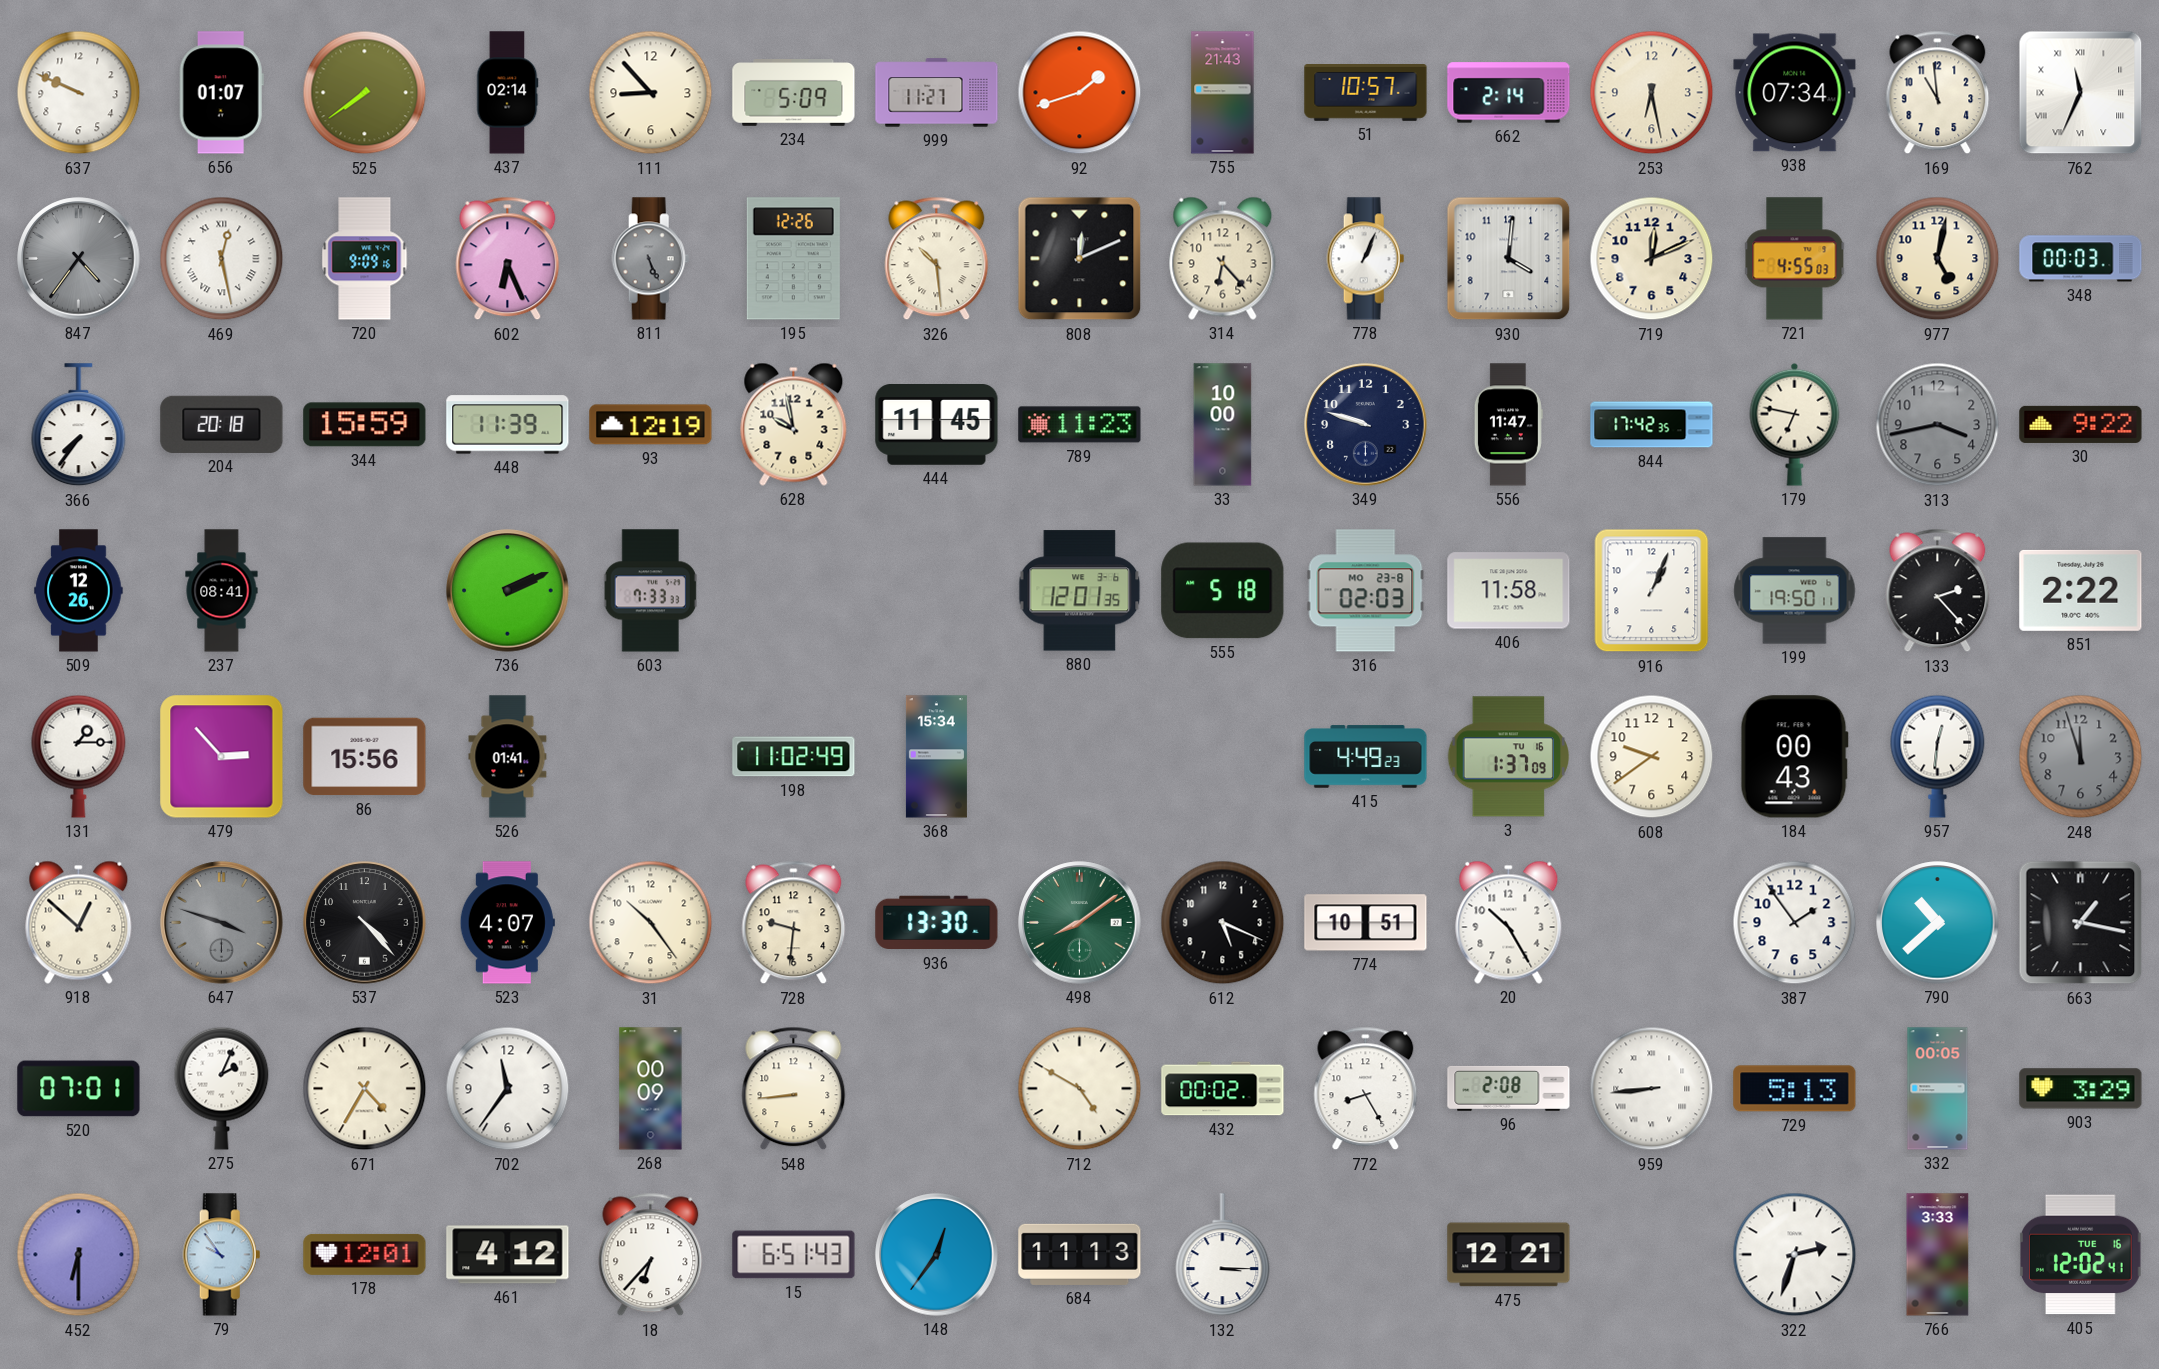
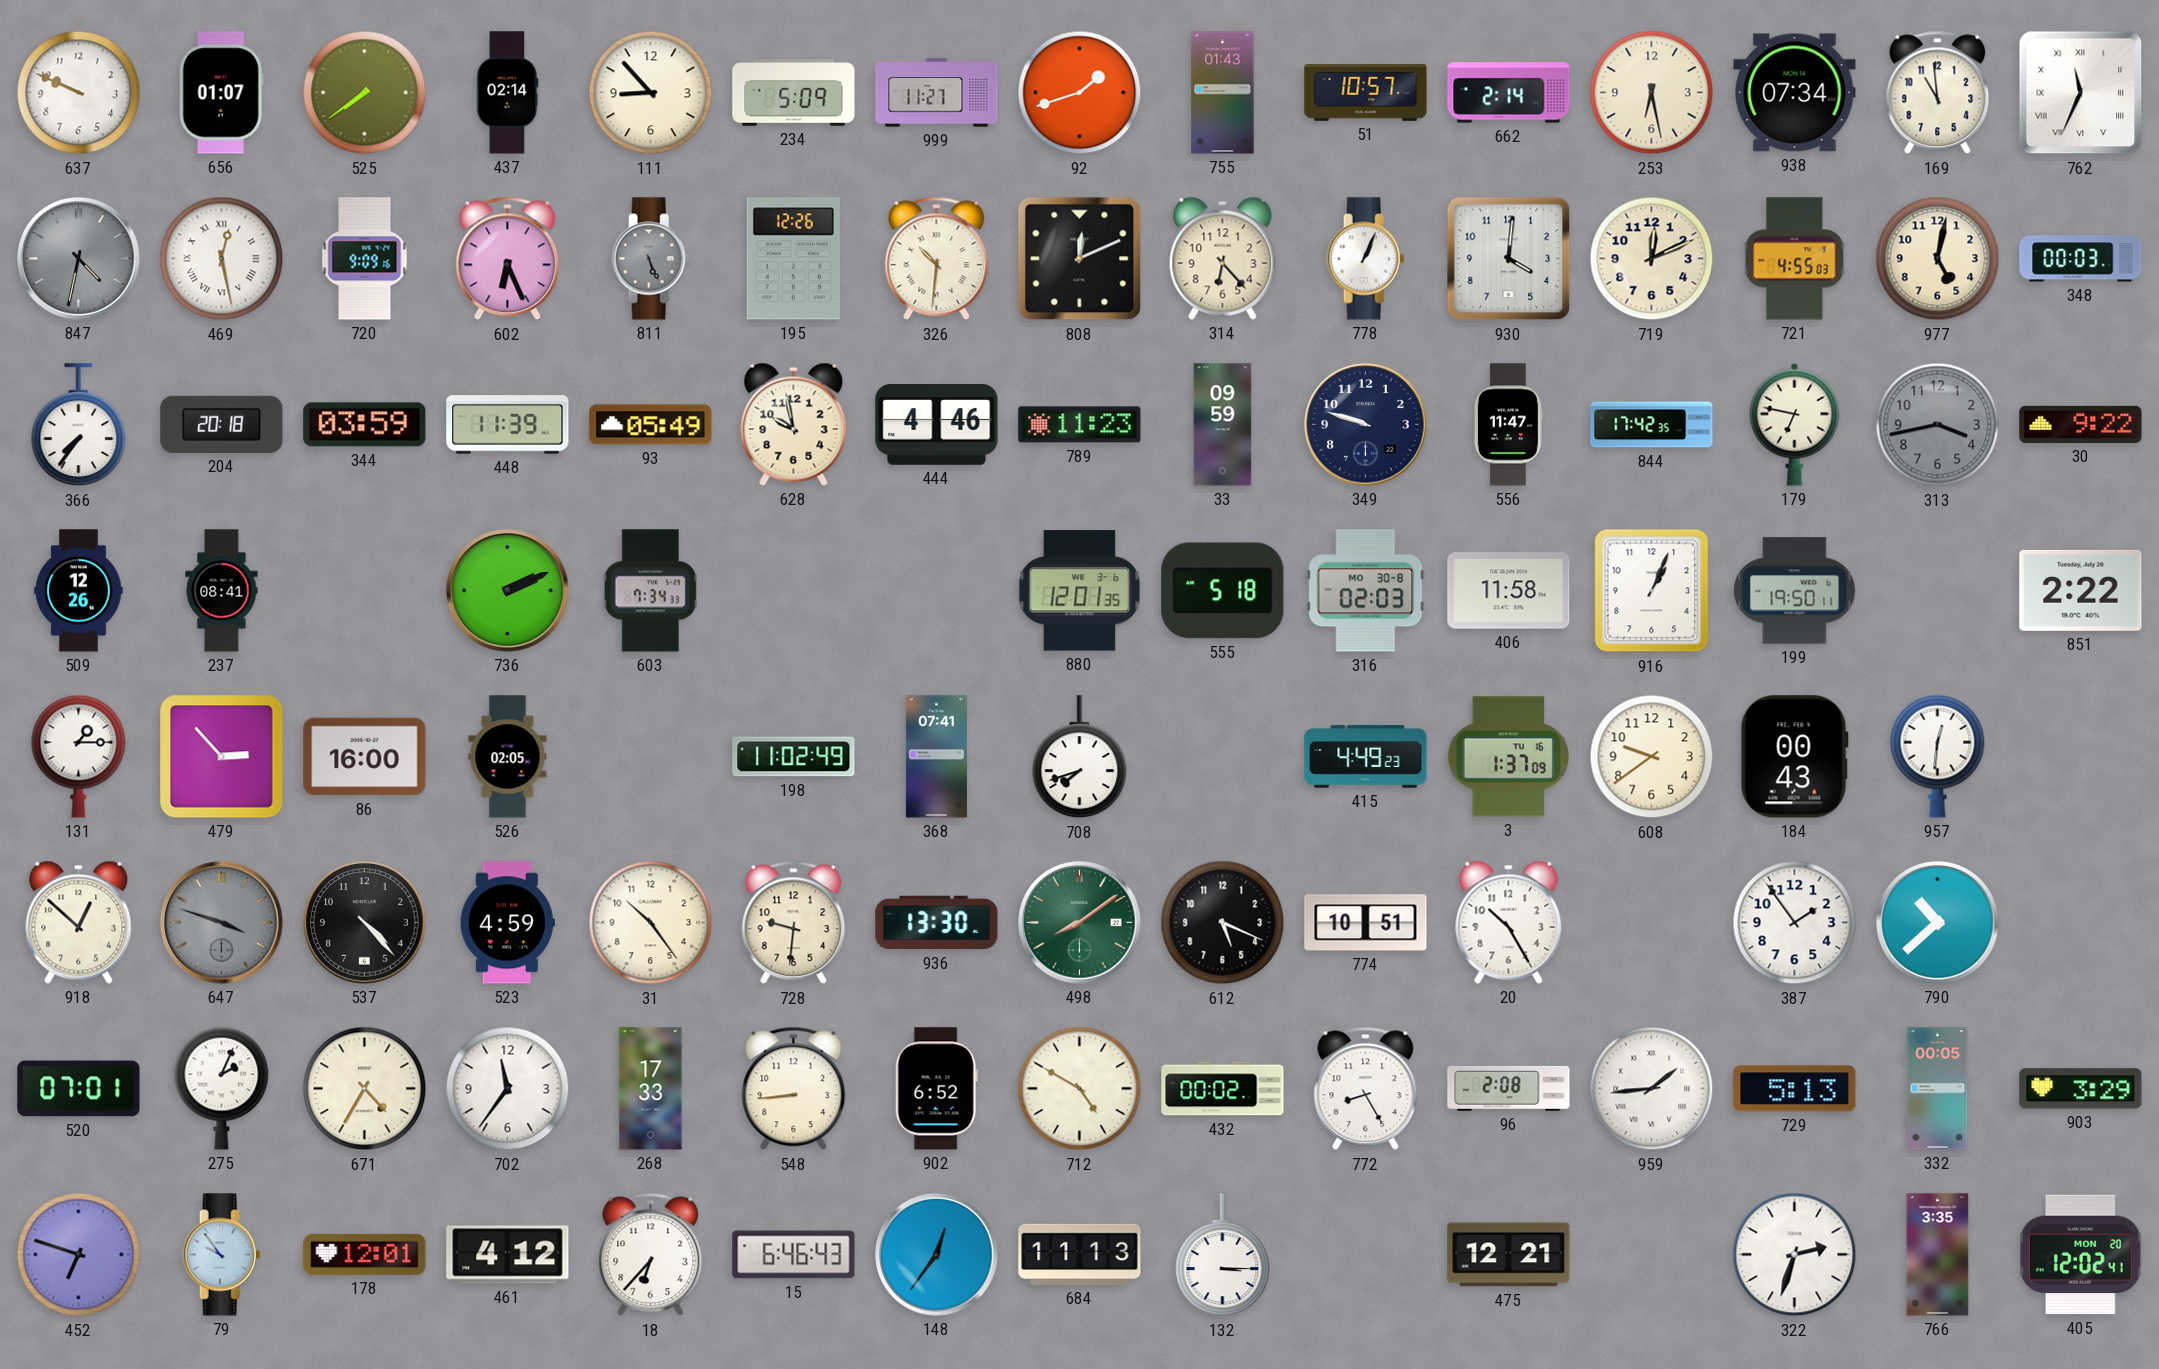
755: 21:43 -> 01:43
847: 4:36 -> 4:32
326: 10:29 -> 10:31
344: 15:59 -> 03:59
93: 12:19 -> 05:49
444: 11:45 -> 4:46
33: 10:00 -> 09:59
603: 7:33 -> 7:34
316 date: MO 23-8 -> MO 30-8
133: 2:23 -> none
86: 15:56 -> 16:00
526: 01:41 -> 02:05
368: 15:34 -> 07:41
708: none -> 7:42
248: 11:57 -> none
523: 4:07 -> 4:59
663: 1:17 -> none
268: 00:09 -> 17:33
902: none -> 6:52
959: 8:44 -> 1:44
452: 6:30 -> 6:48
15: 6:51 -> 6:46
766: 3:33 -> 3:35
405 date: TUE 16 -> MON 20
